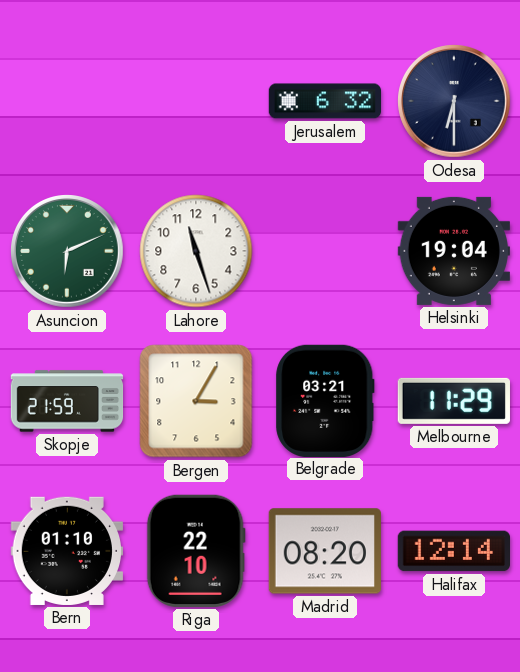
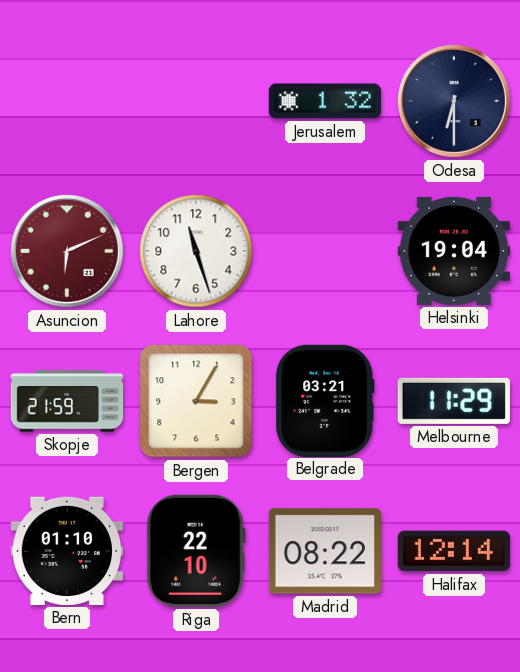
Jerusalem: 6:32 -> 1:32
Asuncion dial: green -> burgundy
Madrid: 08:20 -> 08:22
